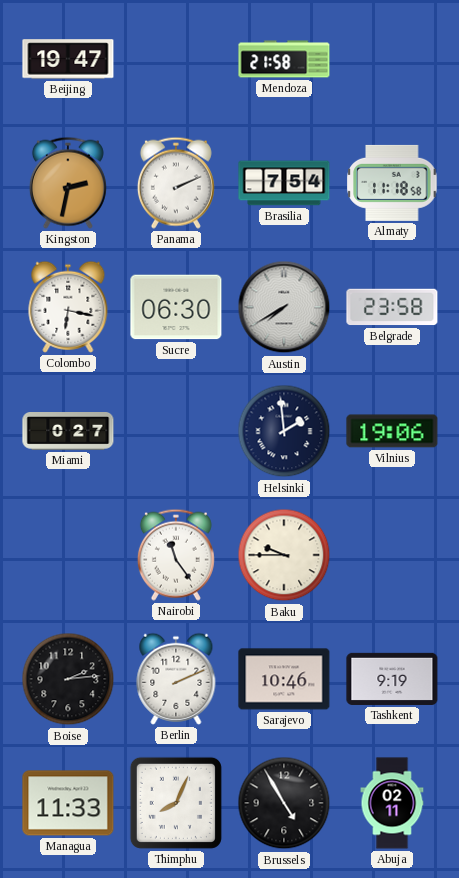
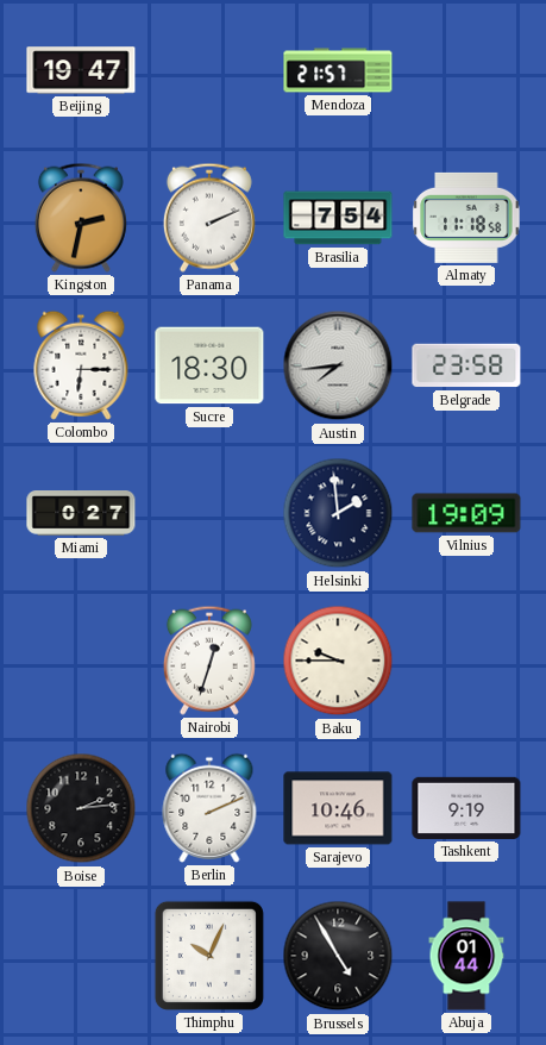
Mendoza: 21:58 -> 21:57
Colombo: 6:17 -> 6:15
Sucre: 06:30 -> 18:30
Austin: 7:40 -> 7:44
Vilnius: 19:06 -> 19:09
Nairobi: 11:24 -> 12:33
Managua: 11:33 -> none
Thimphu: 8:04 -> 10:04
Abuja: 02:11 -> 01:44
